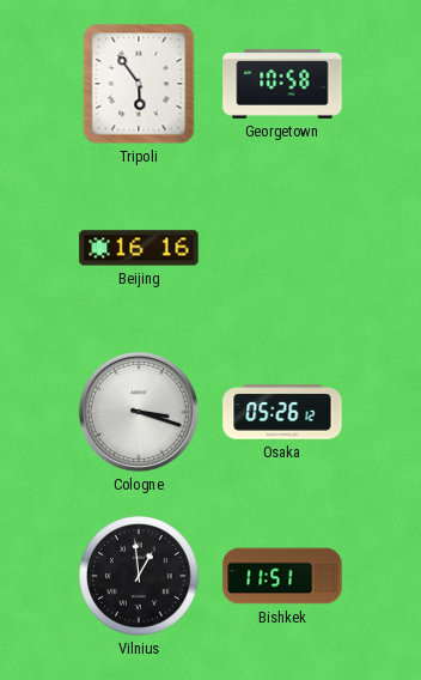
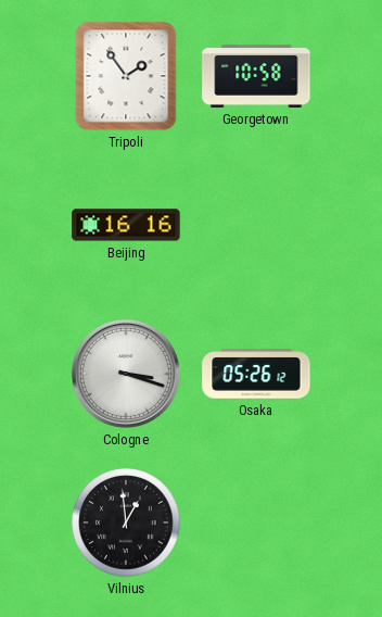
Tripoli: 5:54 -> 1:54
Bishkek: 11:51 -> none
